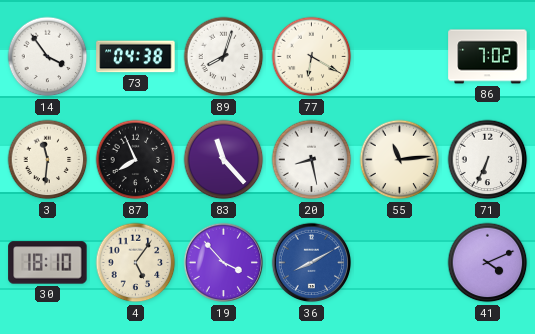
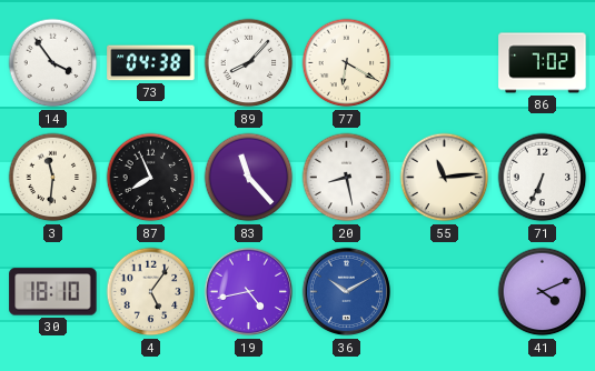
89: 8:03 -> 8:07
19: 3:53 -> 4:43
36: 8:10 -> 10:10
